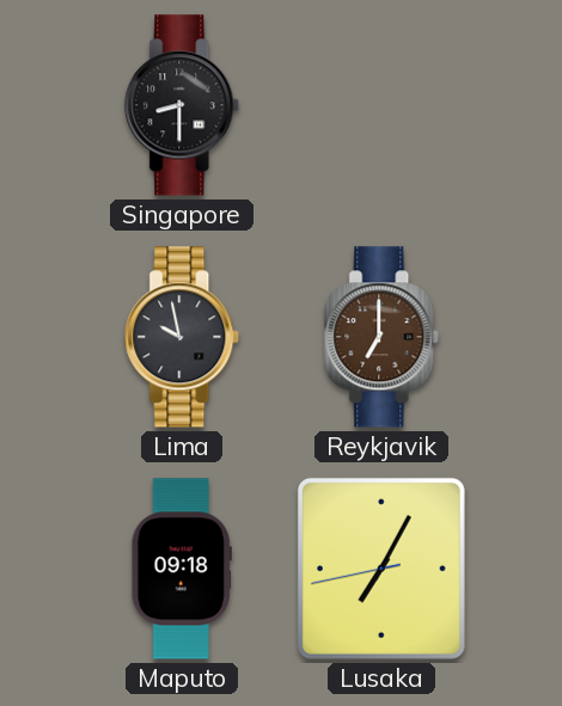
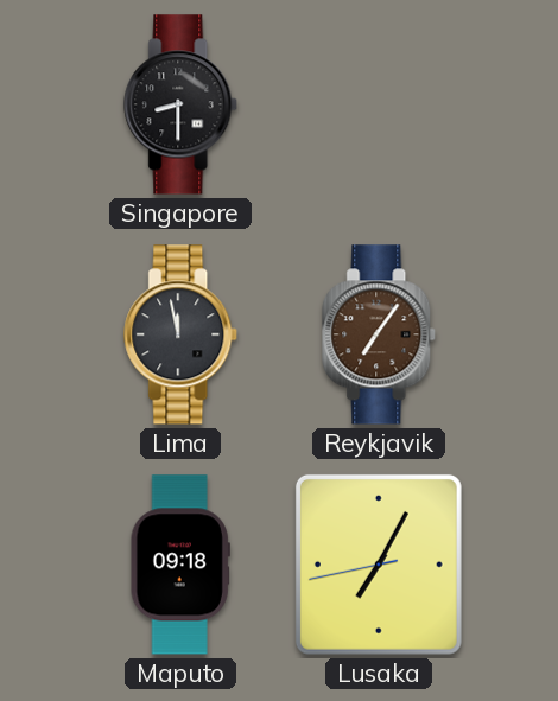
Lima: 9:58 -> 11:58
Reykjavik: 7:00 -> 7:06
